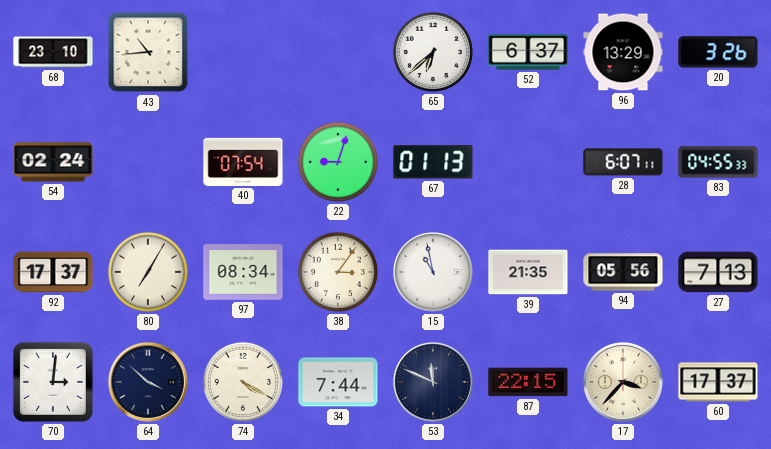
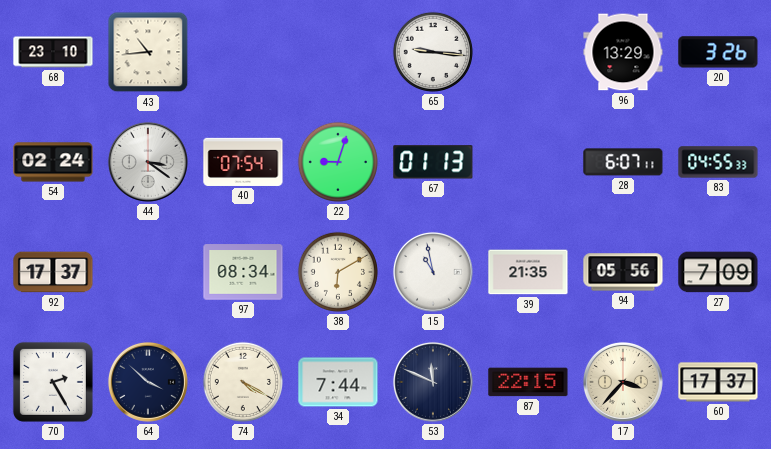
65: 6:38 -> 9:16
52: 6:37 -> none
44: none -> 3:21
80: 7:05 -> none
38: 3:06 -> 6:10
27: 7:13 -> 7:09
70: 3:01 -> 2:25
